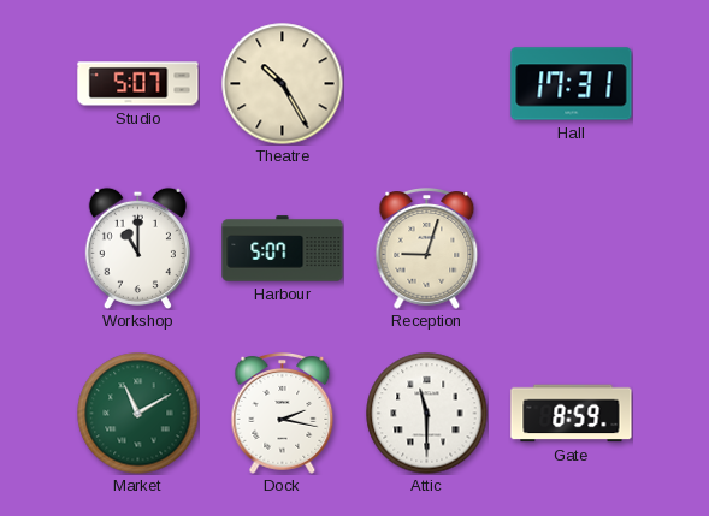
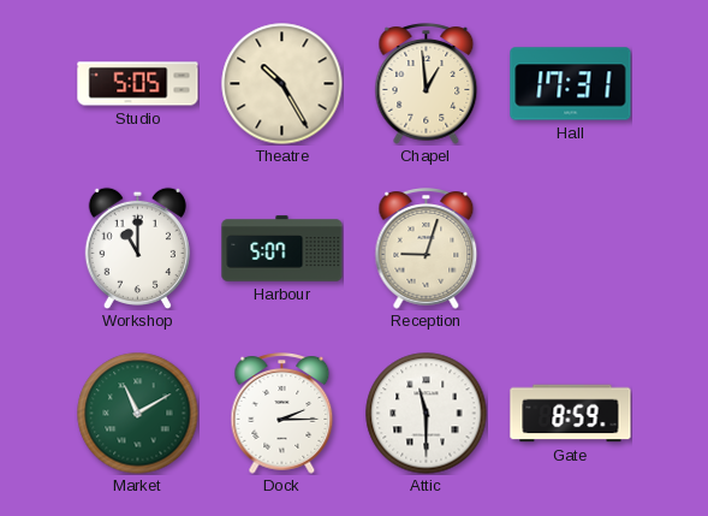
Studio: 5:07 -> 5:05
Chapel: none -> 12:59
Dock: 2:17 -> 2:15
